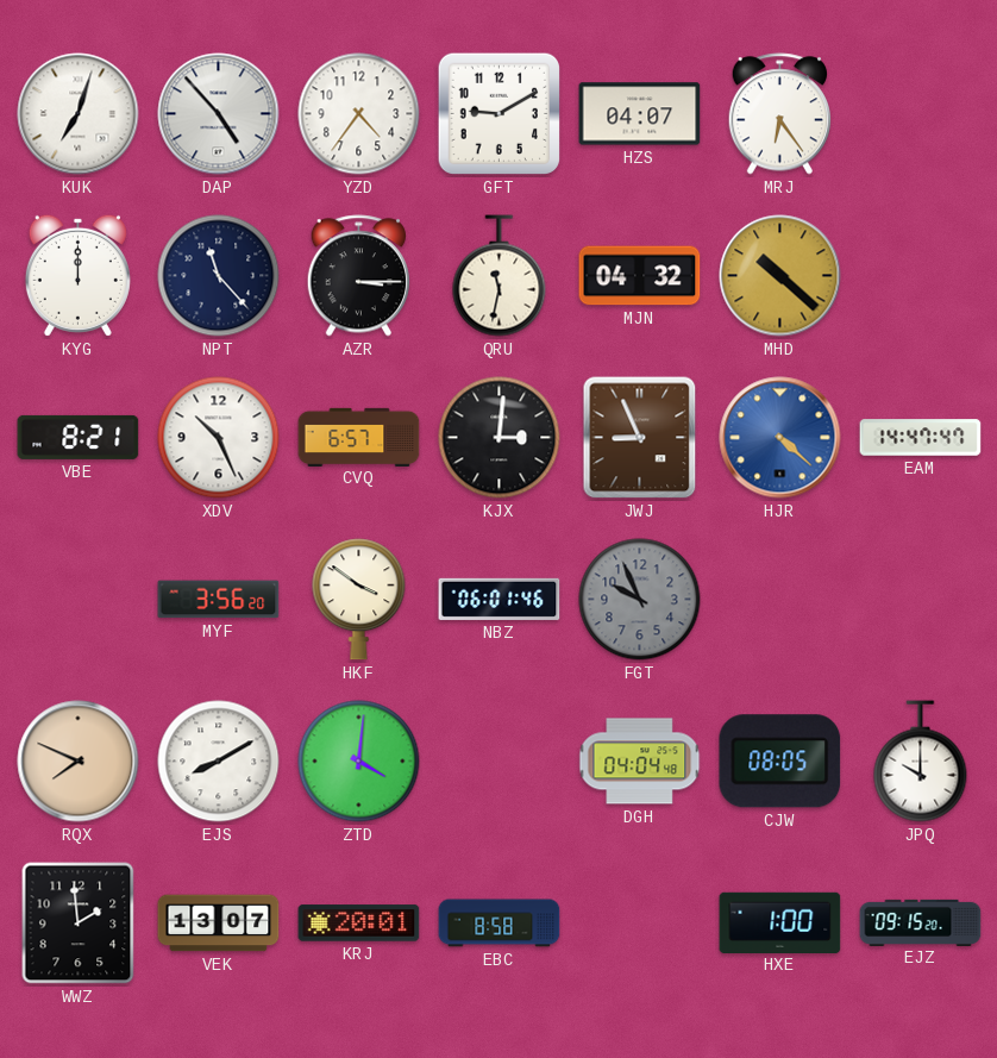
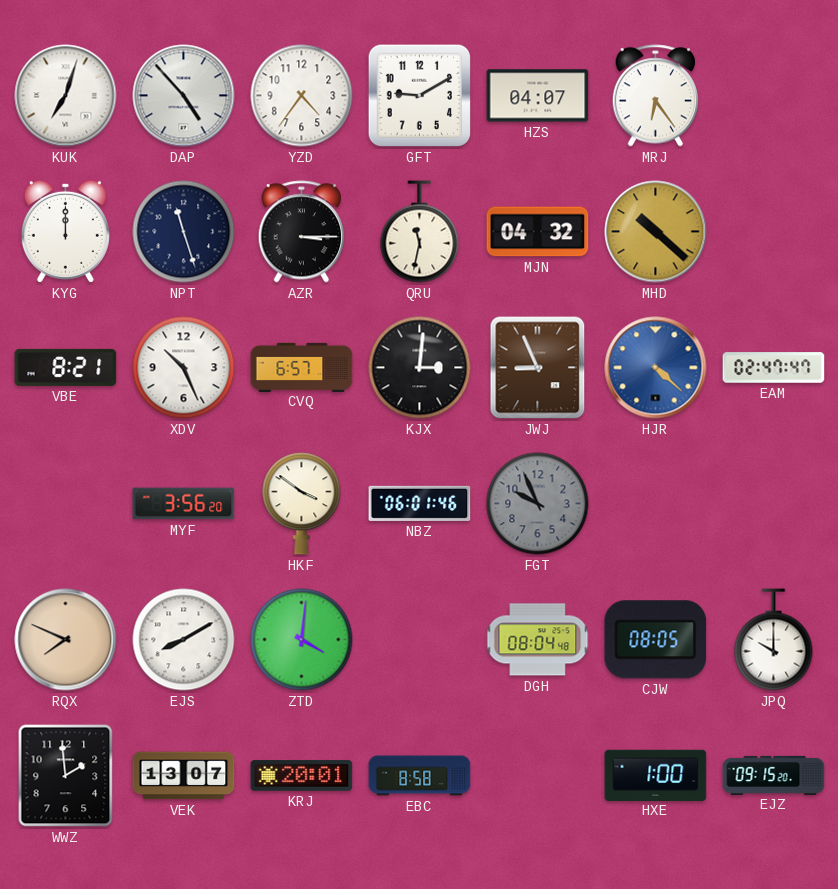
NPT: 11:23 -> 11:27
EAM: 14:47 -> 02:47
DGH: 04:04 -> 08:04
